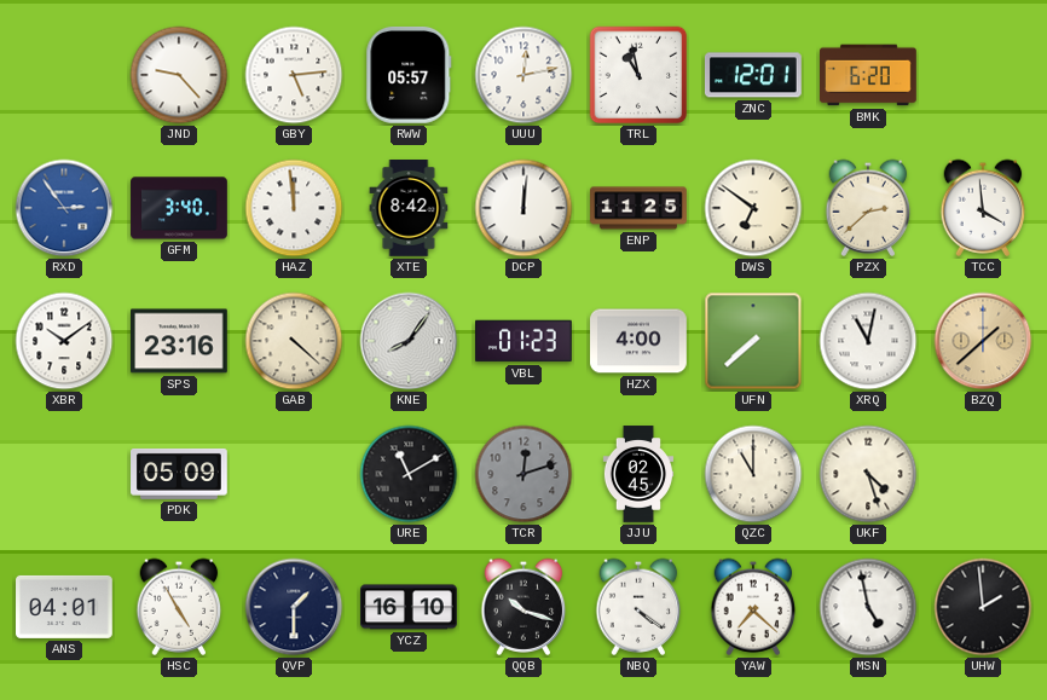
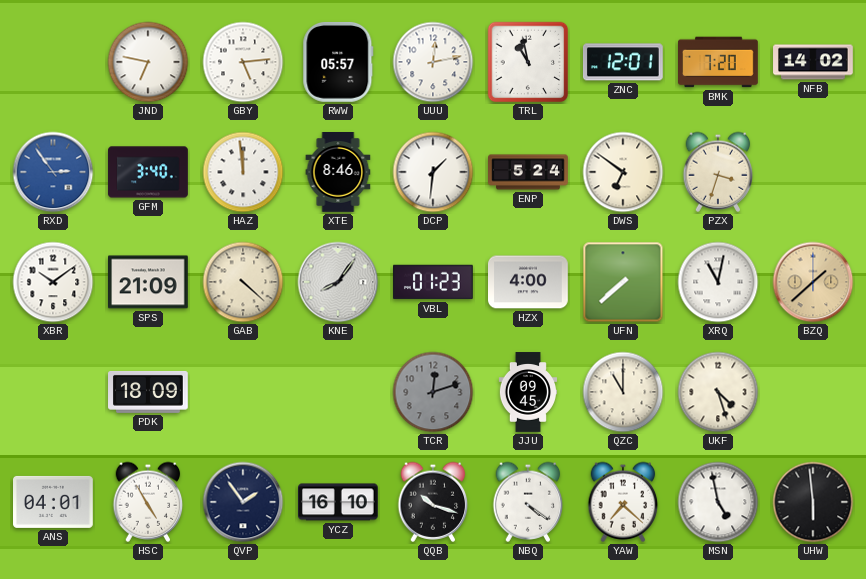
JND: 9:23 -> 6:47
BMK: 6:20 -> 7:20
NFB: none -> 14:02
XTE: 8:42 -> 8:46
DCP: 12:01 -> 1:31
ENP: 11:25 -> 5:24
PZX: 2:38 -> 3:33
TCC: 3:59 -> none
SPS: 23:16 -> 21:09
PDK: 05:09 -> 18:09
URE: 11:10 -> none
JJU: 02:45 -> 09:45
QVP: 1:30 -> 1:54
UHW: 1:59 -> 5:59
